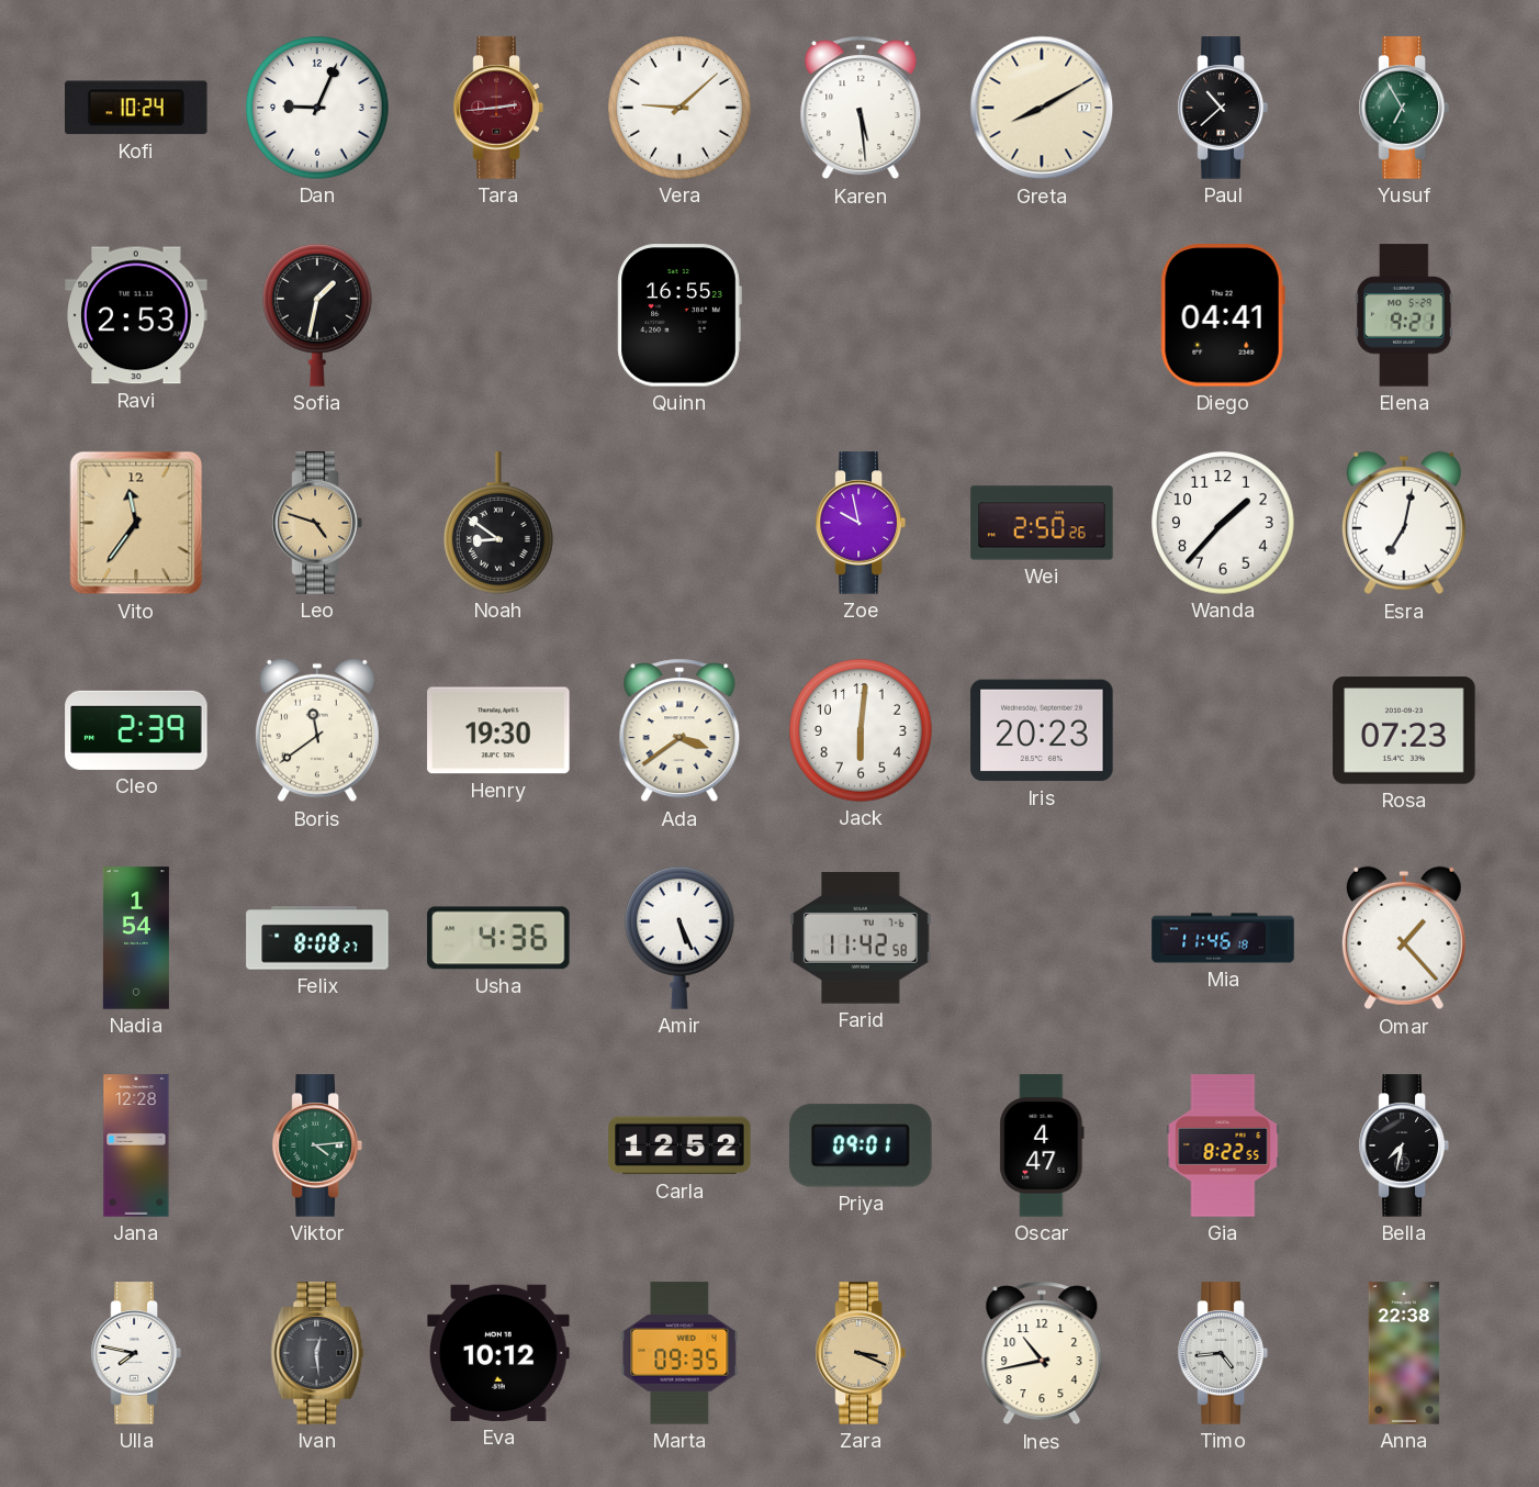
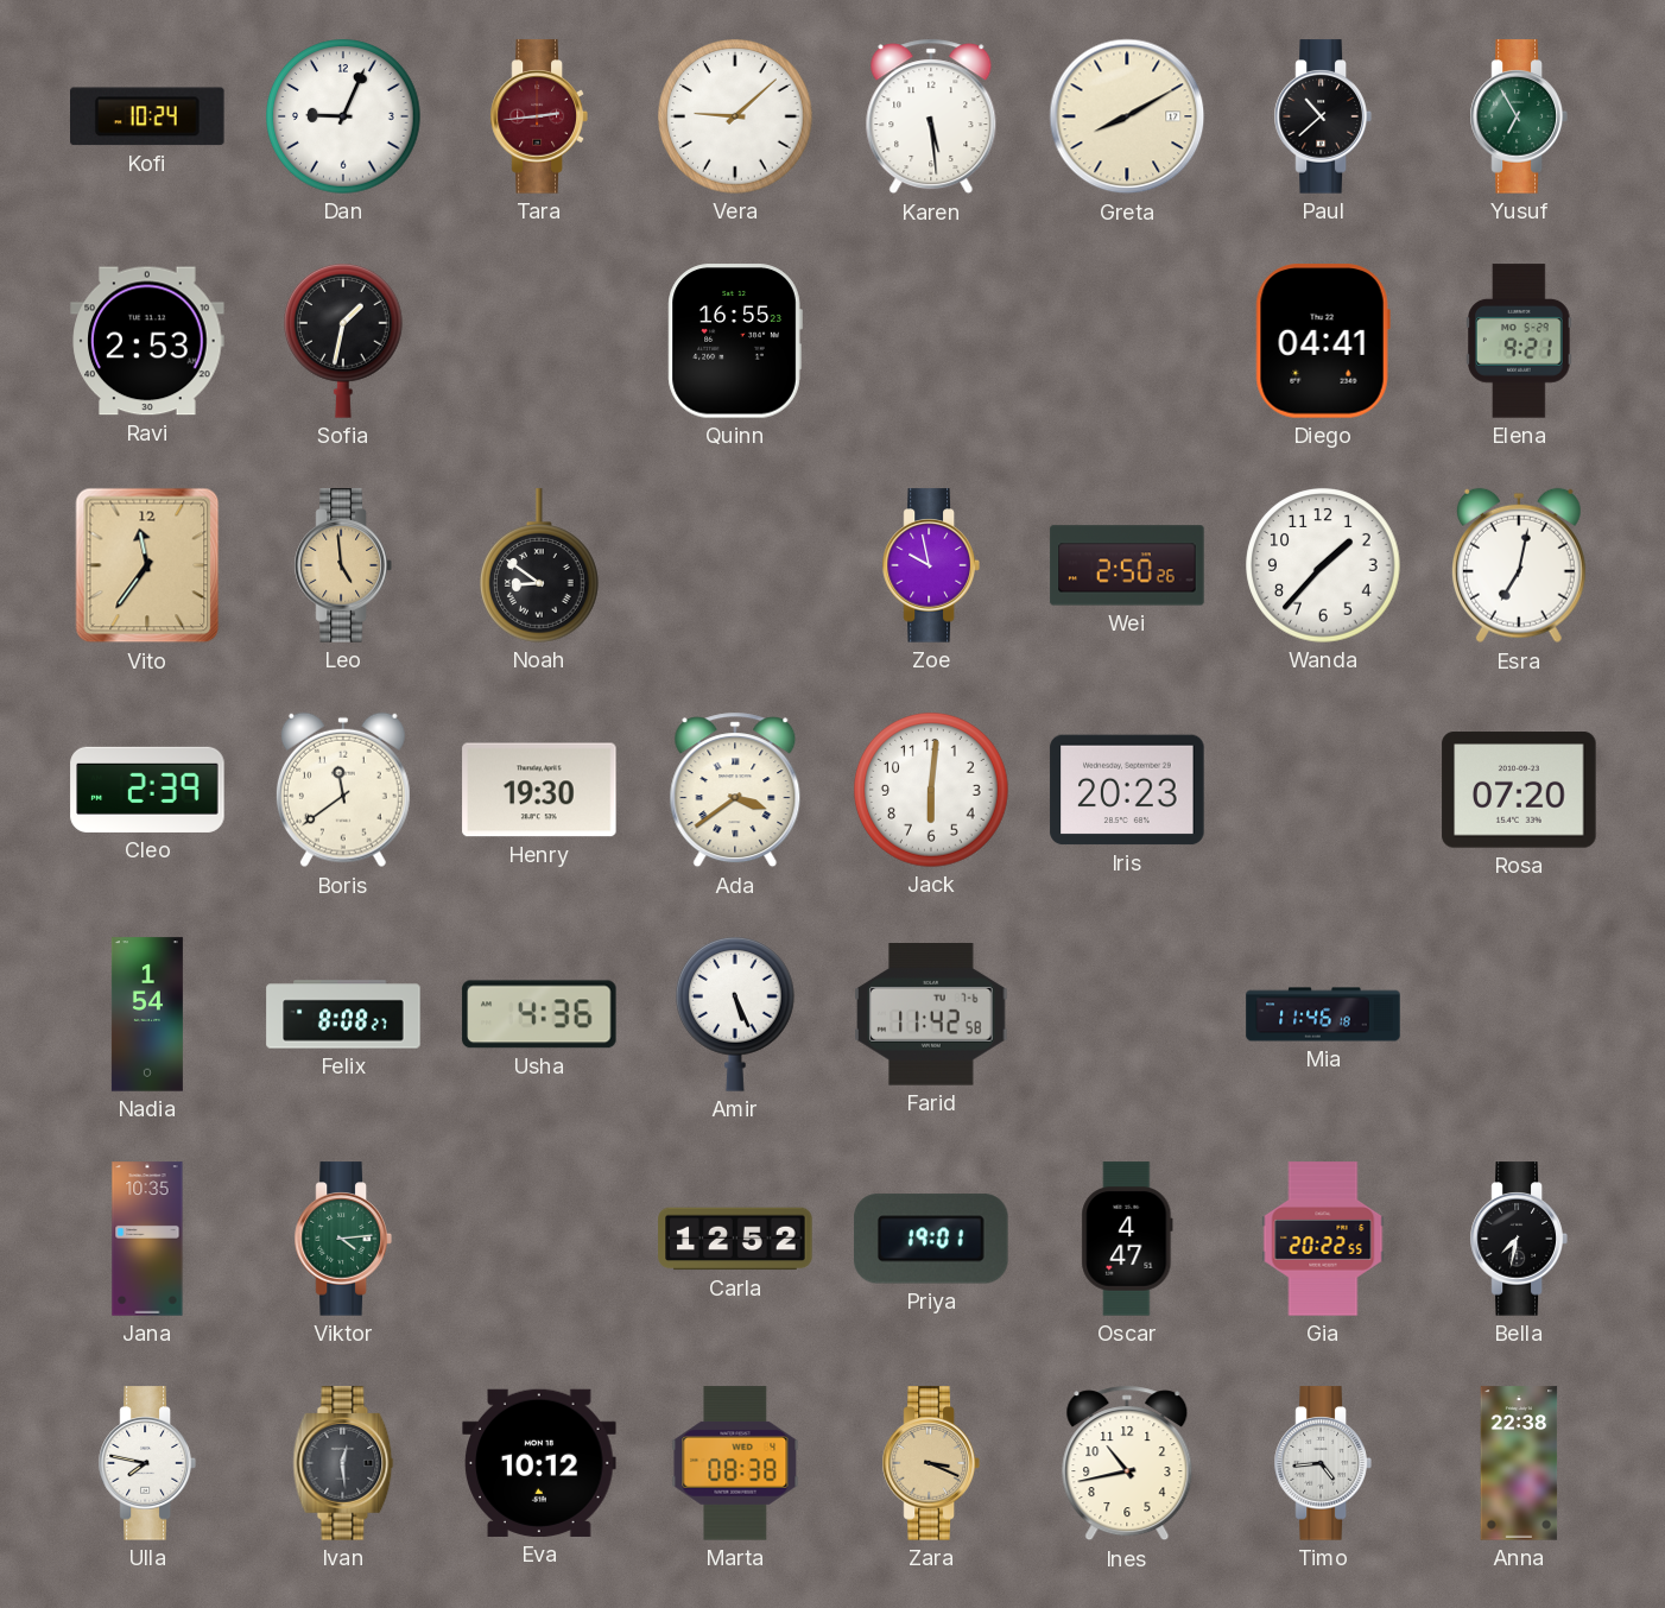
Leo: 4:48 -> 4:59
Rosa: 07:23 -> 07:20
Omar: 1:23 -> none
Jana: 12:28 -> 10:35
Priya: 09:01 -> 19:01
Gia: 8:22 -> 20:22
Marta: 09:35 -> 08:38
